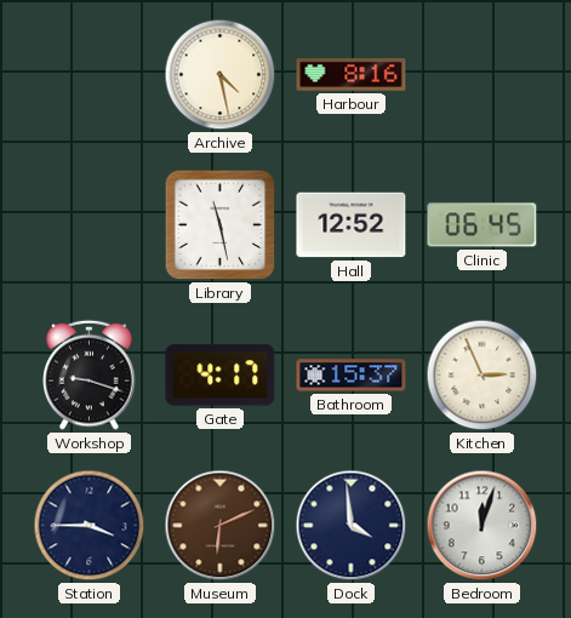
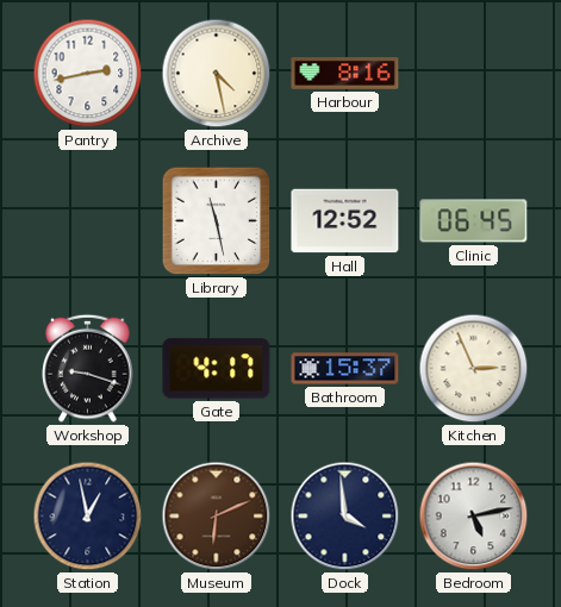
Pantry: none -> 2:43
Station: 3:45 -> 12:58
Bedroom: 12:03 -> 5:13
